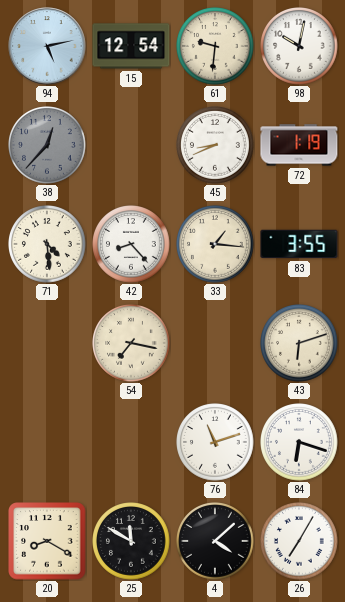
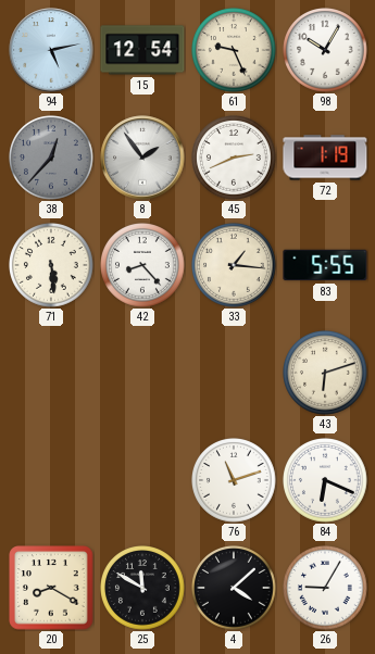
61: 9:31 -> 9:26
98: 10:02 -> 10:05
8: none -> 1:54
45: 8:41 -> 2:41
71: 4:29 -> 5:29
83: 3:55 -> 5:55
54: 7:17 -> none
84: 6:18 -> 6:19
26: 7:05 -> 9:05
